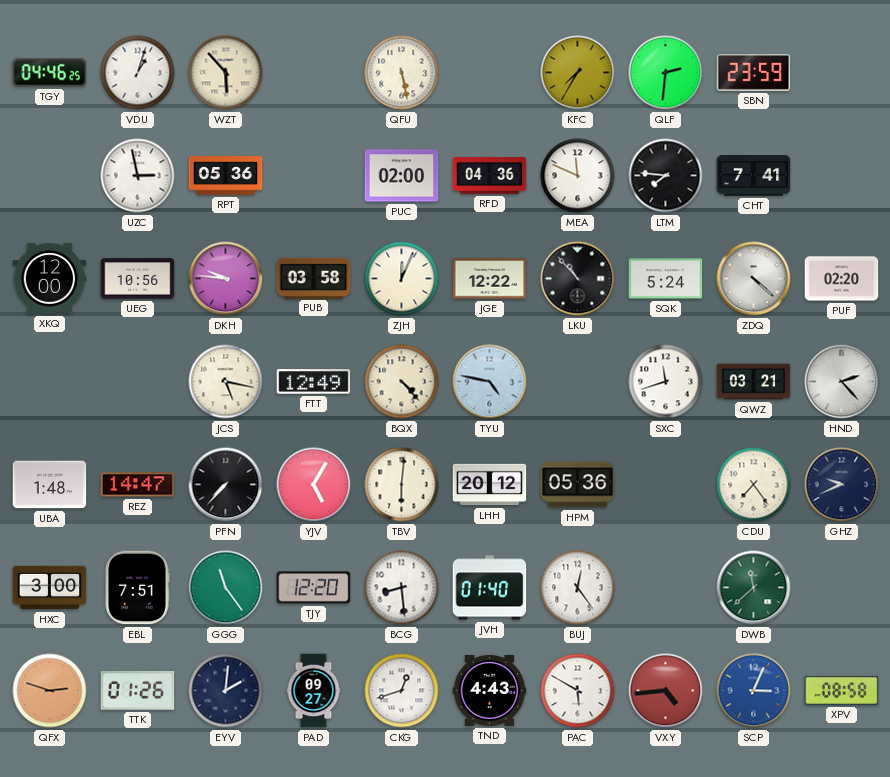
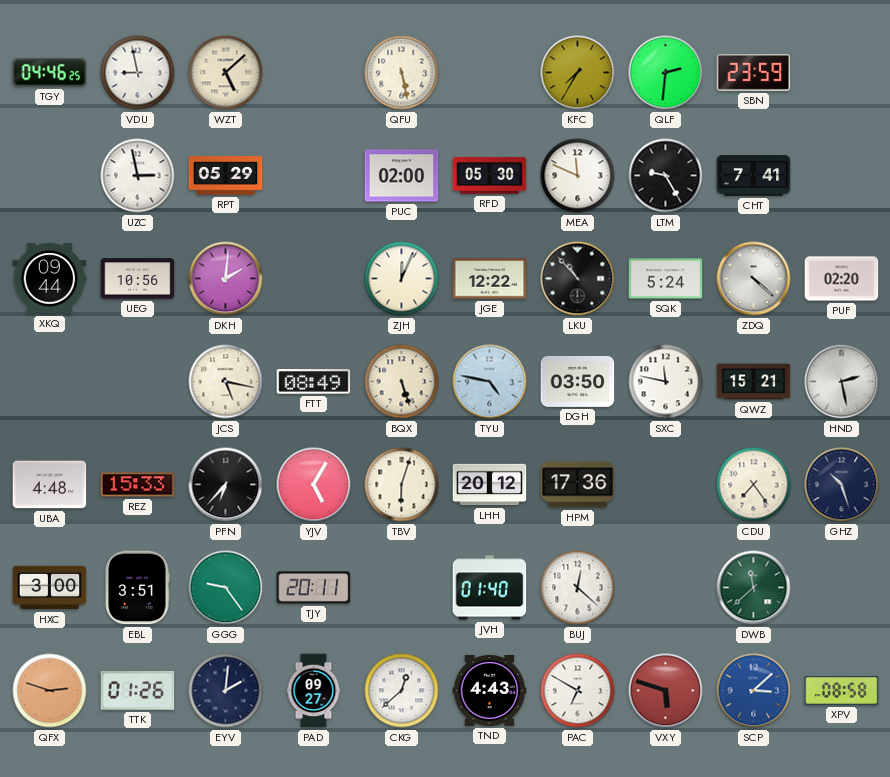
VDU: 1:03 -> 8:58
WZT: 5:53 -> 5:08
RPT: 05:36 -> 05:29
RFD: 04:36 -> 05:30
LTM: 7:46 -> 9:25
XKQ: 12:00 -> 09:44
DKH: 9:46 -> 2:01
PUB: 03:58 -> none
FTT: 12:49 -> 08:49
BQX: 4:23 -> 5:27
DGH: none -> 03:50
SXC: 11:42 -> 11:47
QWZ: 03:21 -> 15:21
HND: 2:23 -> 2:28
UBA: 1:48 -> 4:48
REZ: 14:47 -> 15:33
PFN: 7:37 -> 6:37
TBV: 6:01 -> 6:03
HPM: 05:36 -> 17:36
GHZ: 9:41 -> 10:27
EBL: 7:51 -> 3:51
GGG: 11:24 -> 9:24
TJY: 12:20 -> 20:11
BCG: 8:29 -> none
BUJ: 12:24 -> 12:22
CKG: 12:42 -> 12:38
PAC: 5:50 -> 6:50
VXY: 4:44 -> 5:48
SCP: 3:04 -> 3:08
